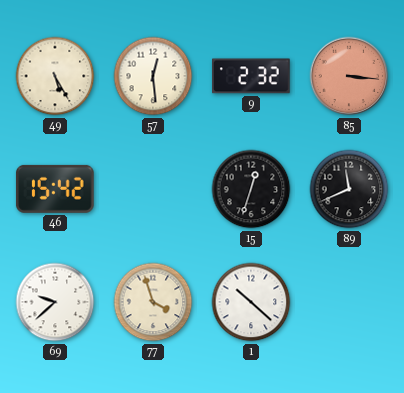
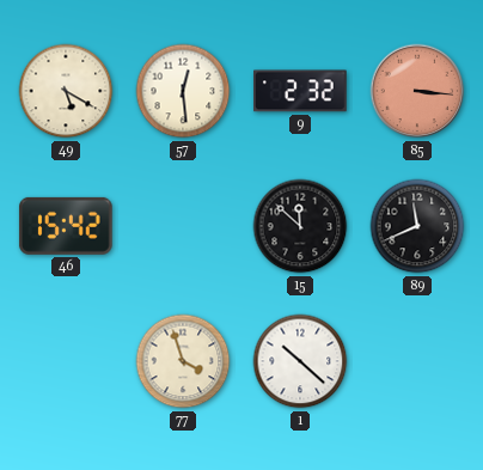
49: 5:25 -> 5:20
15: 12:33 -> 11:52
69: 9:38 -> none
